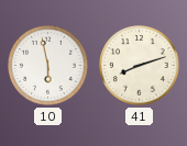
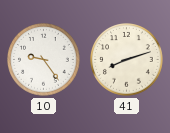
10: 5:58 -> 9:24
